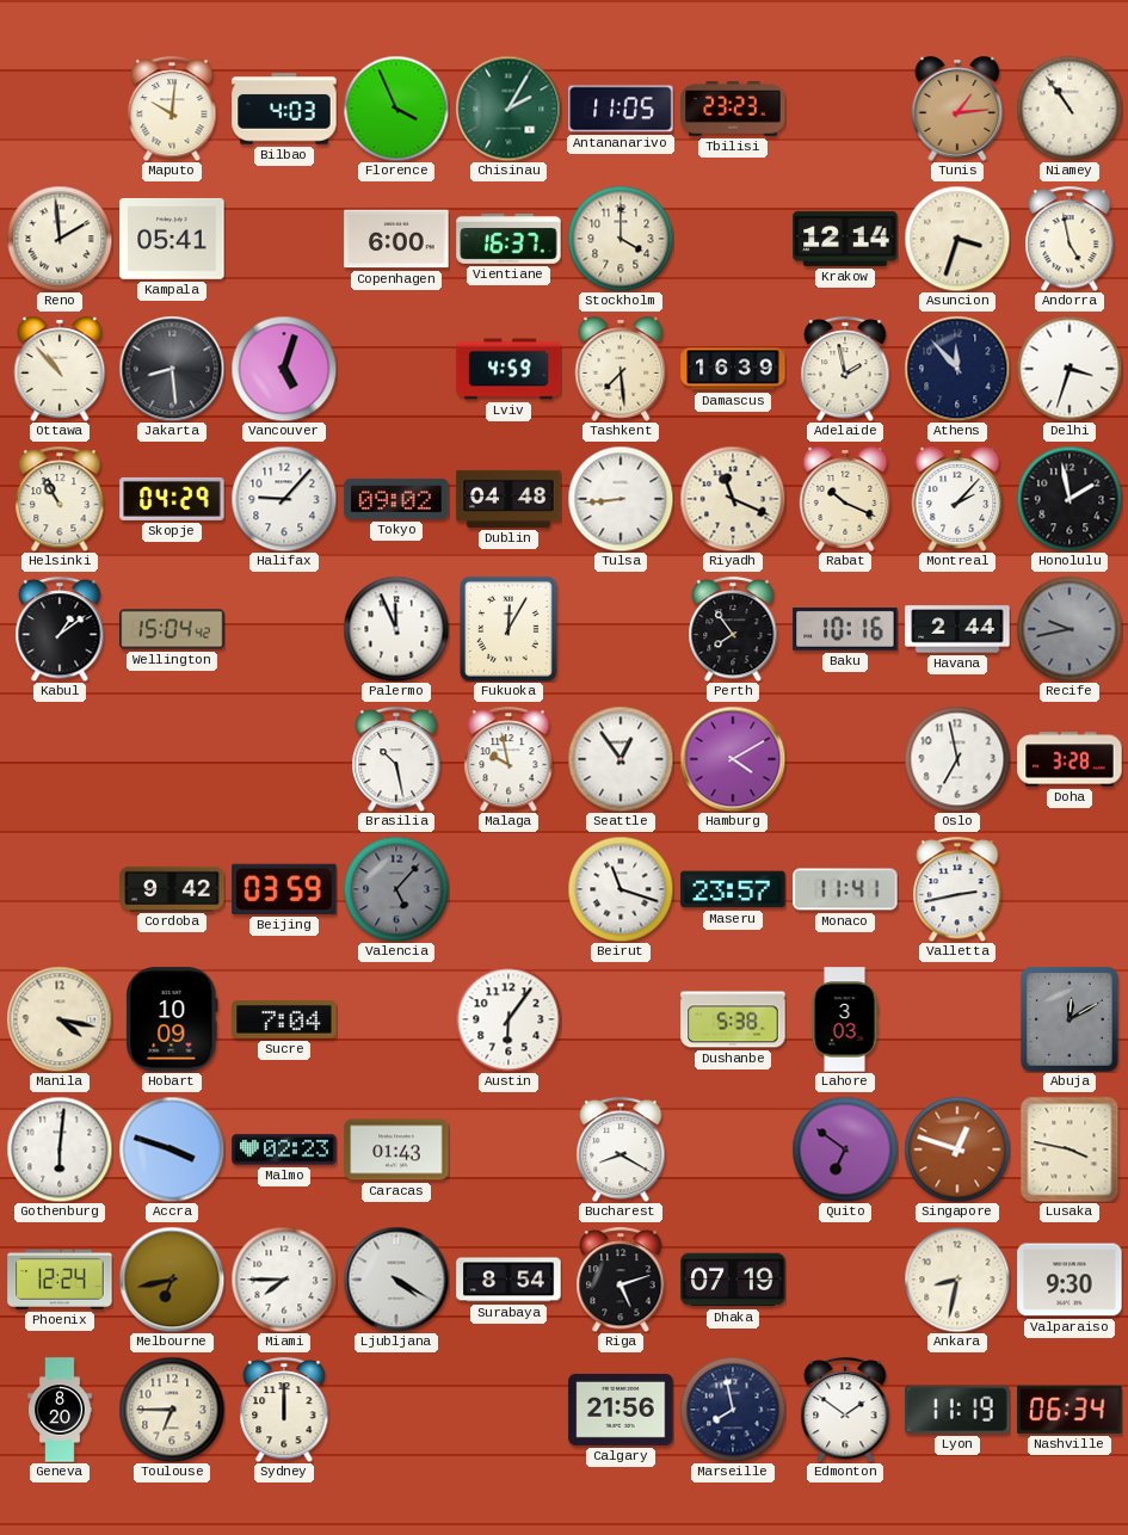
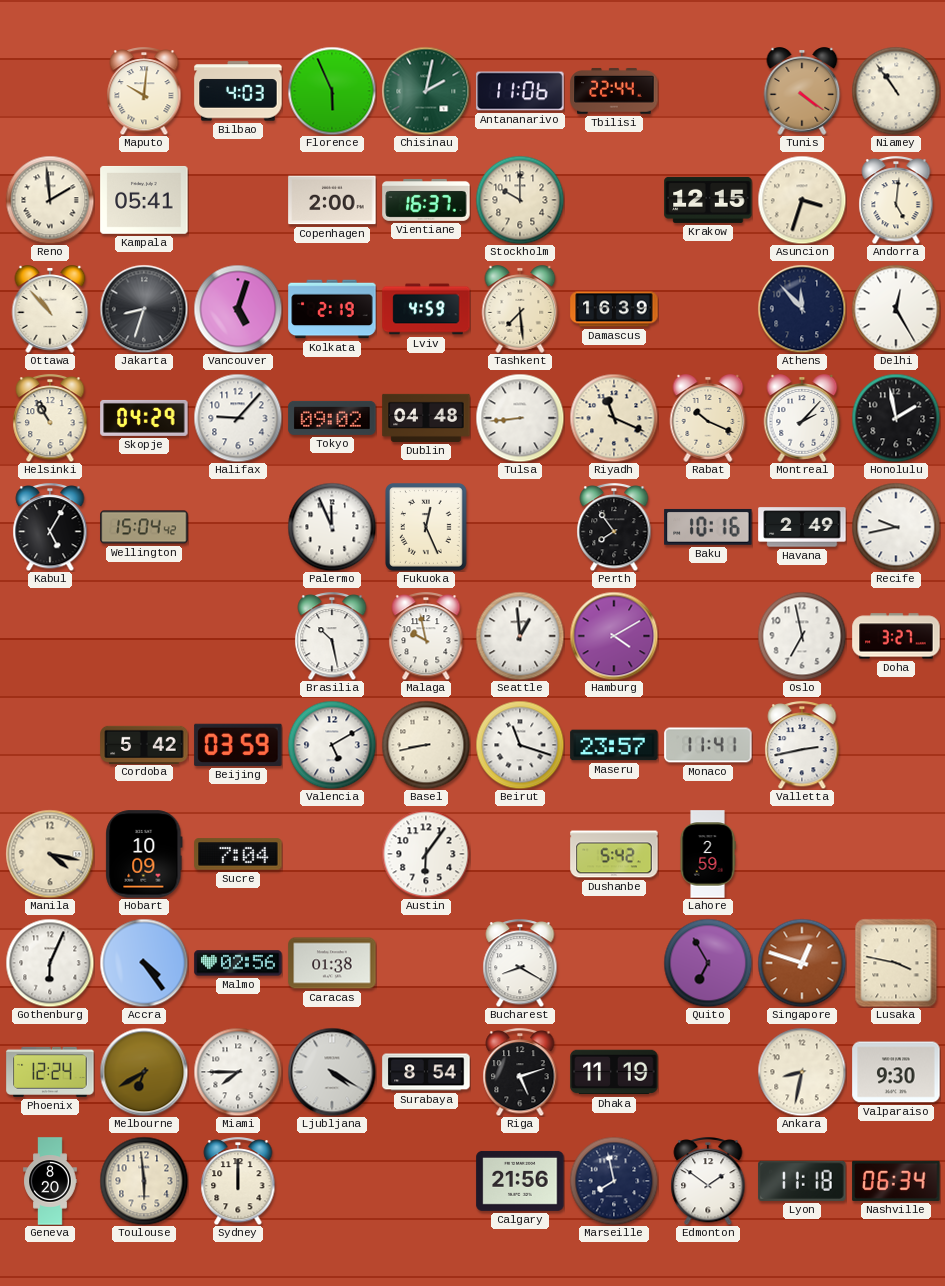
Florence: 3:56 -> 5:56
Chisinau: 2:05 -> 2:02
Antananarivo: 11:05 -> 11:06
Tbilisi: 23:23 -> 22:44
Tunis: 1:14 -> 4:21
Copenhagen: 6:00 -> 2:00
Stockholm: 4:00 -> 10:00
Krakow: 12:14 -> 12:15
Andorra: 4:58 -> 5:01
Jakarta: 8:29 -> 8:33
Kolkata: none -> 2:19
Adelaide: 1:58 -> none
Delhi: 3:33 -> 12:25
Kabul: 1:09 -> 5:05
Fukuoka: 12:05 -> 12:26
Havana: 2:44 -> 2:49
Recife dial: grey -> white
Seattle: 12:54 -> 12:59
Doha: 3:28 -> 3:27
Cordoba: 9:42 -> 5:42
Valencia: 5:07 -> 5:10
Valencia dial: grey -> white
Basel: none -> 8:43
Dushanbe: 5:38 -> 5:42
Lahore: 3:03 -> 2:59
Abuja: 12:10 -> none
Gothenburg: 6:01 -> 6:04
Accra: 3:48 -> 4:24
Malmo: 02:23 -> 02:56
Caracas: 01:43 -> 01:38
Quito: 6:51 -> 6:55
Melbourne: 6:43 -> 6:40
Dhaka: 07:19 -> 11:19
Toulouse: 6:45 -> 5:59
Lyon: 11:19 -> 11:18
